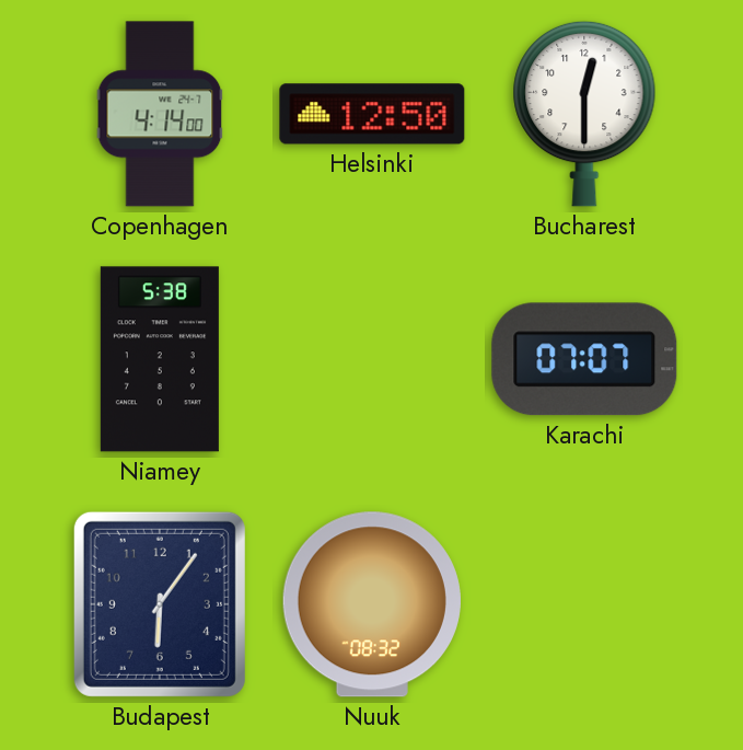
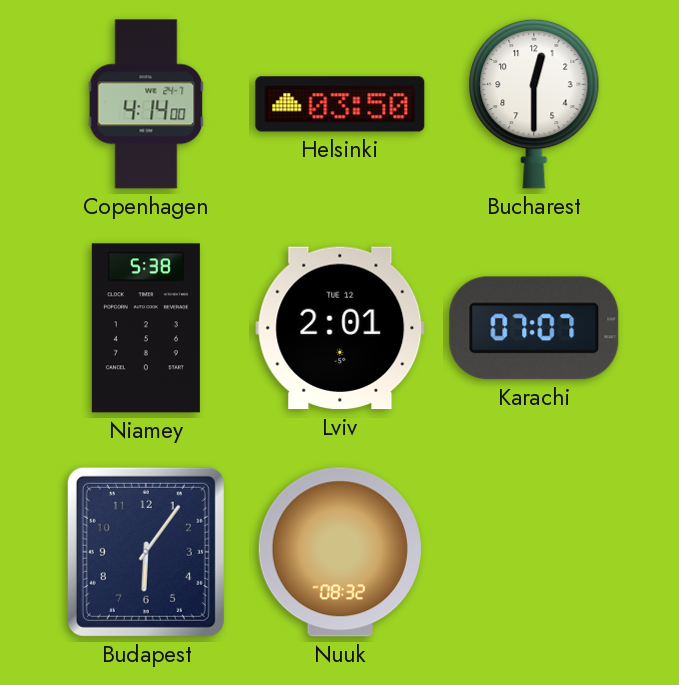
Helsinki: 12:50 -> 03:50
Lviv: none -> 2:01
